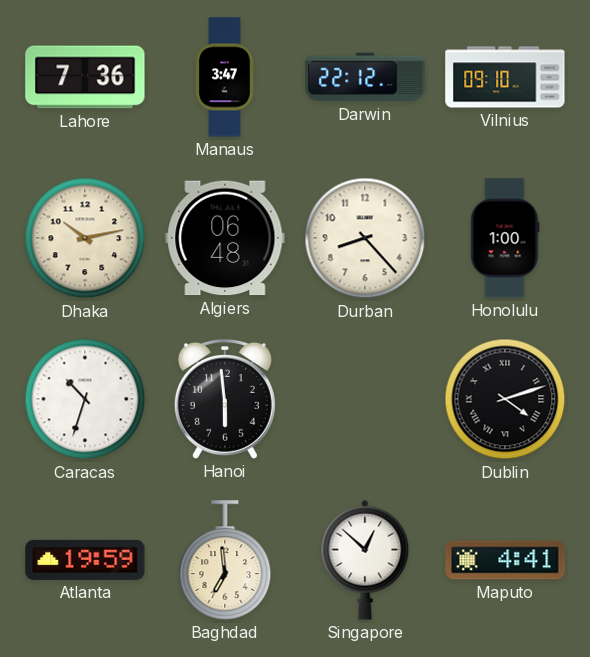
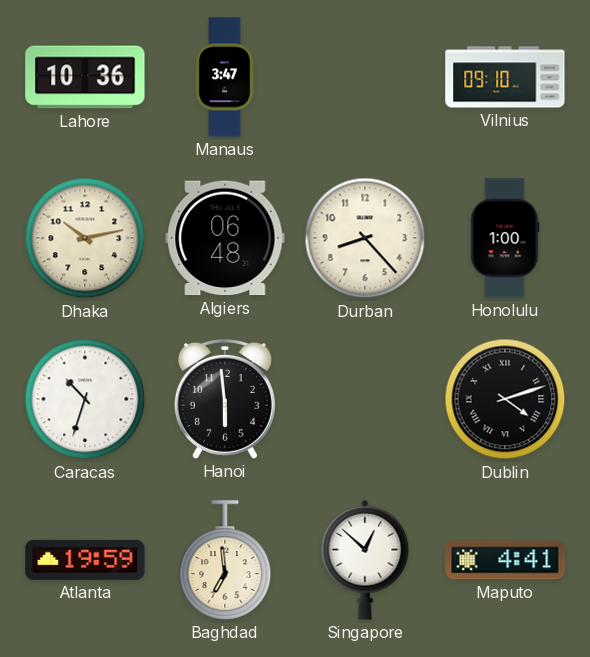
Lahore: 7:36 -> 10:36
Darwin: 22:12 -> none
